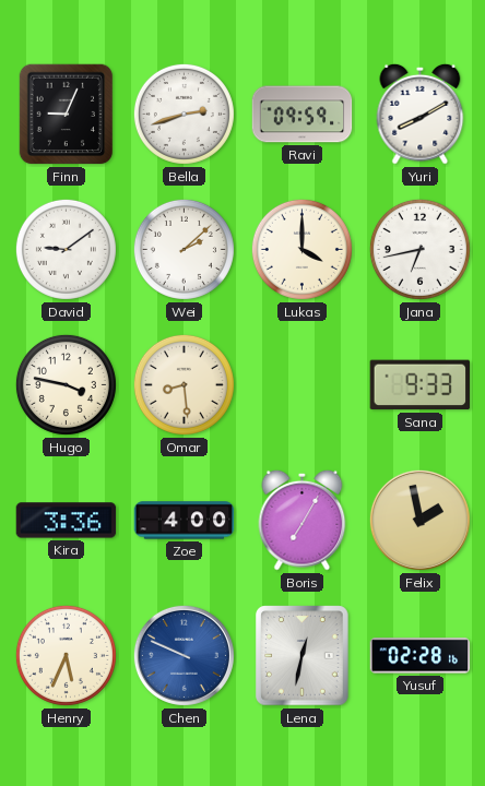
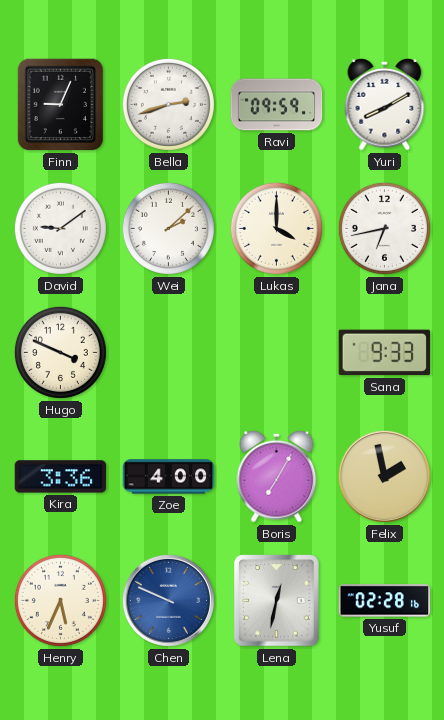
Hugo: 3:47 -> 3:49
Omar: 8:29 -> none
